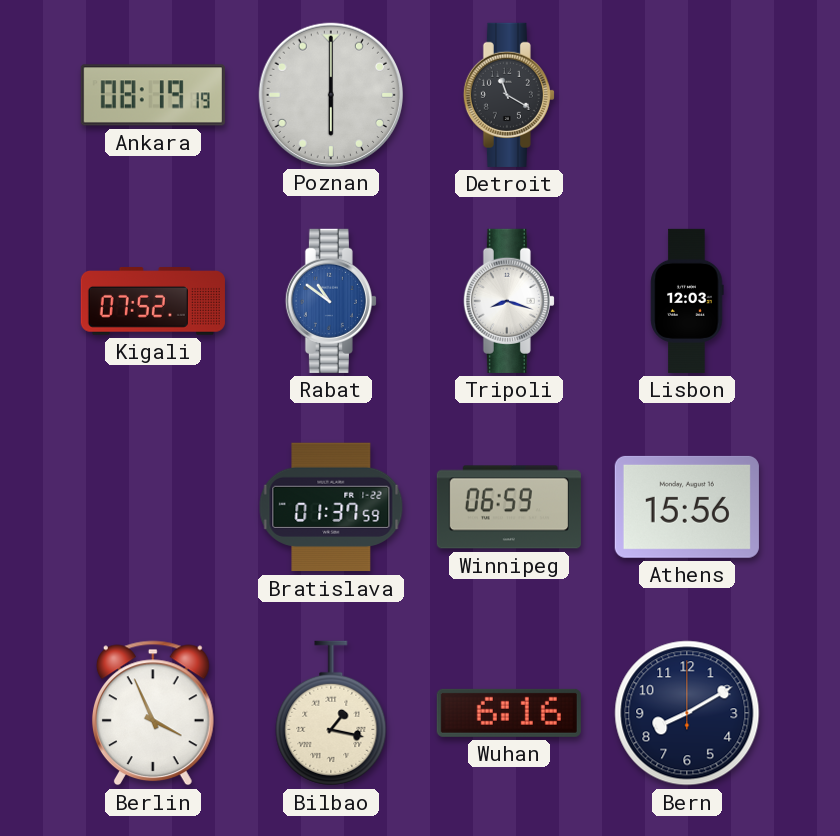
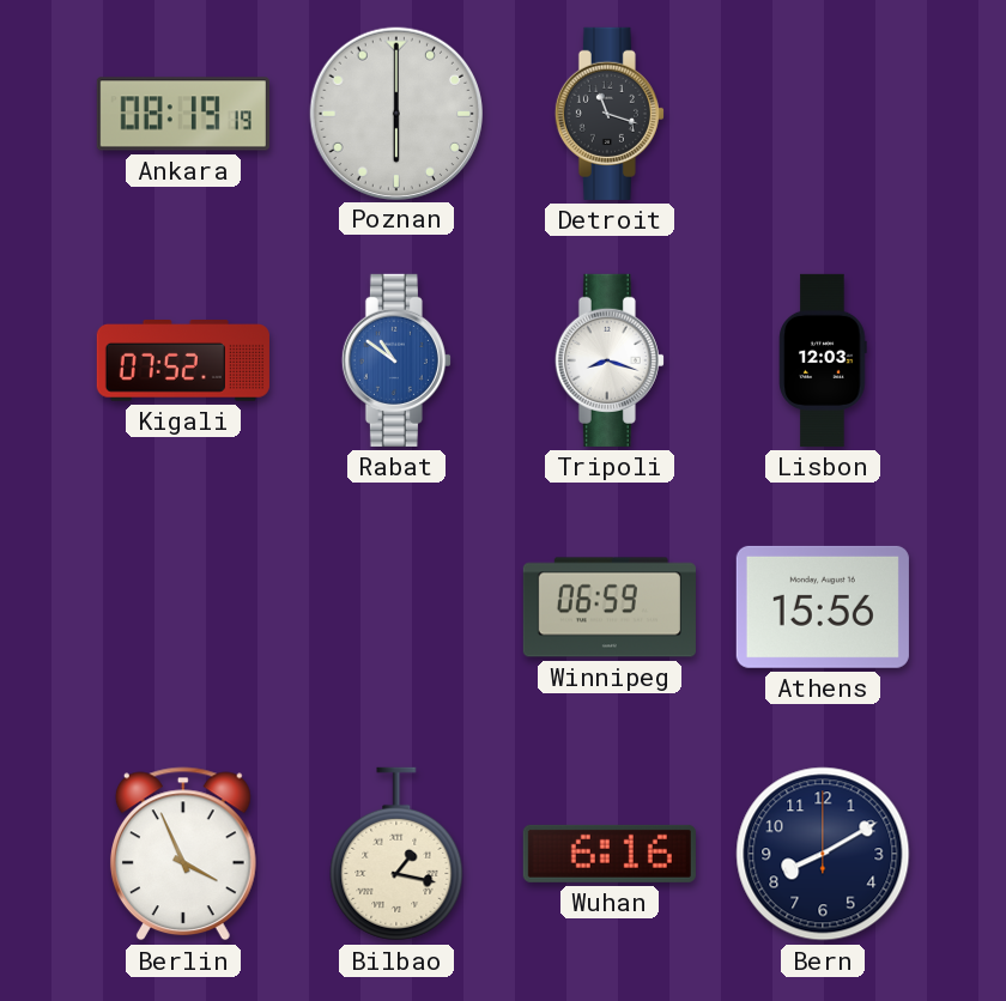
Detroit: 11:20 -> 11:18
Bratislava: 01:37 -> none
